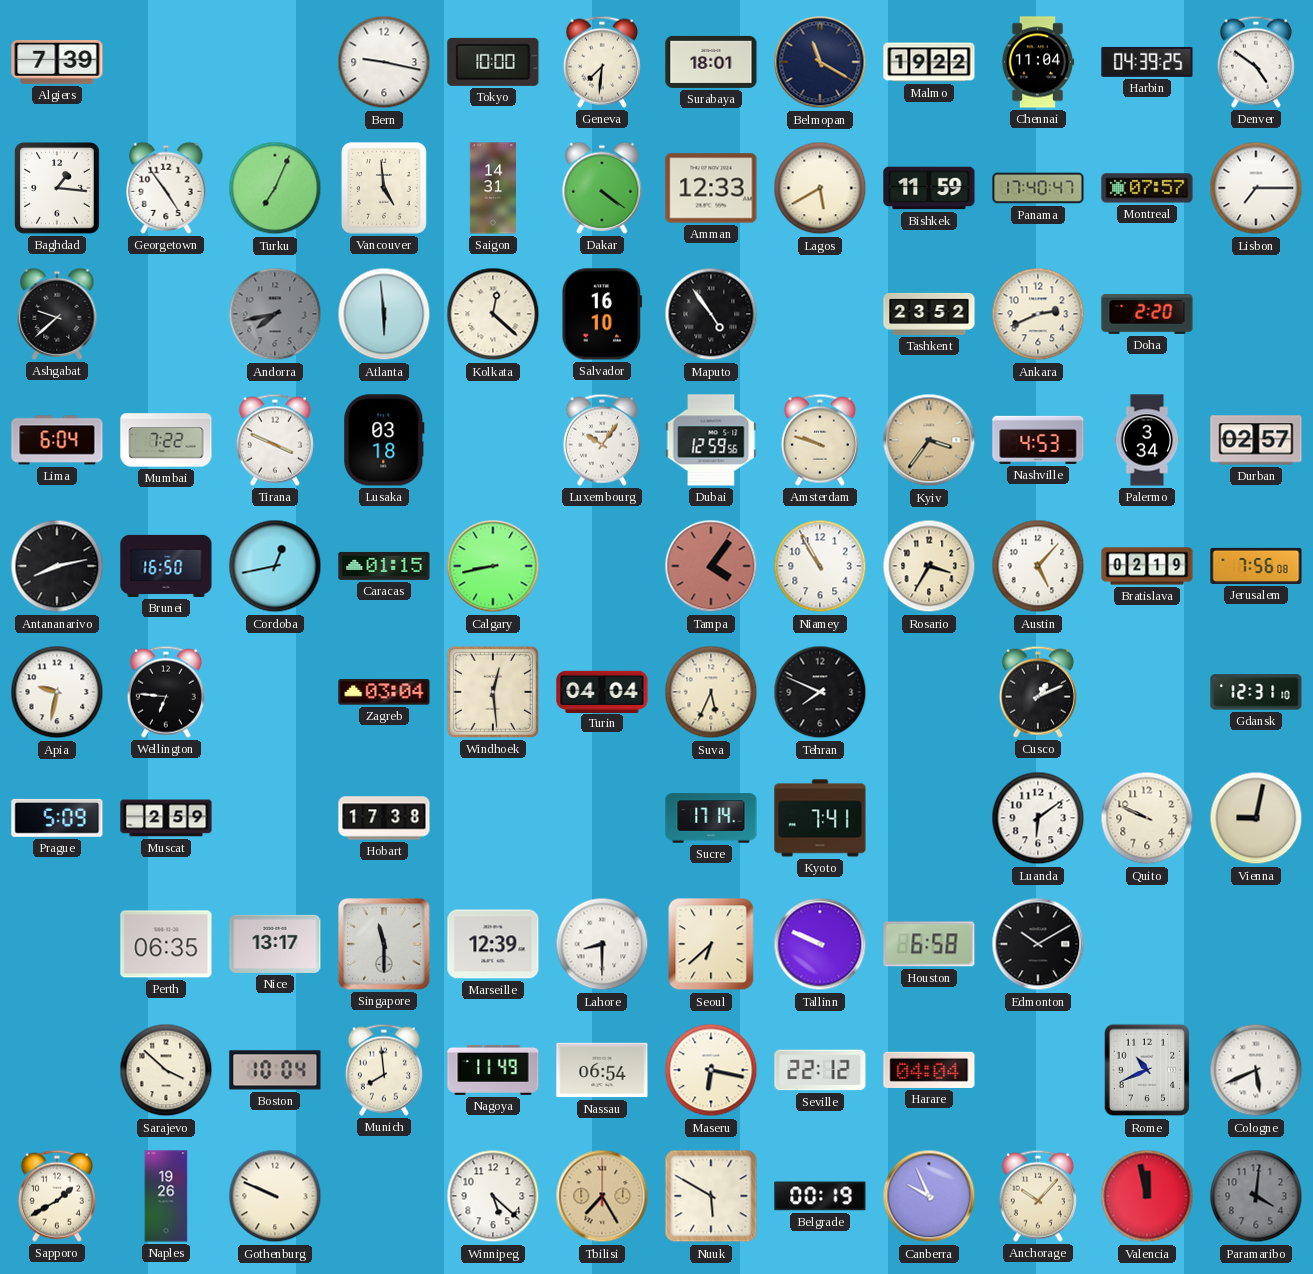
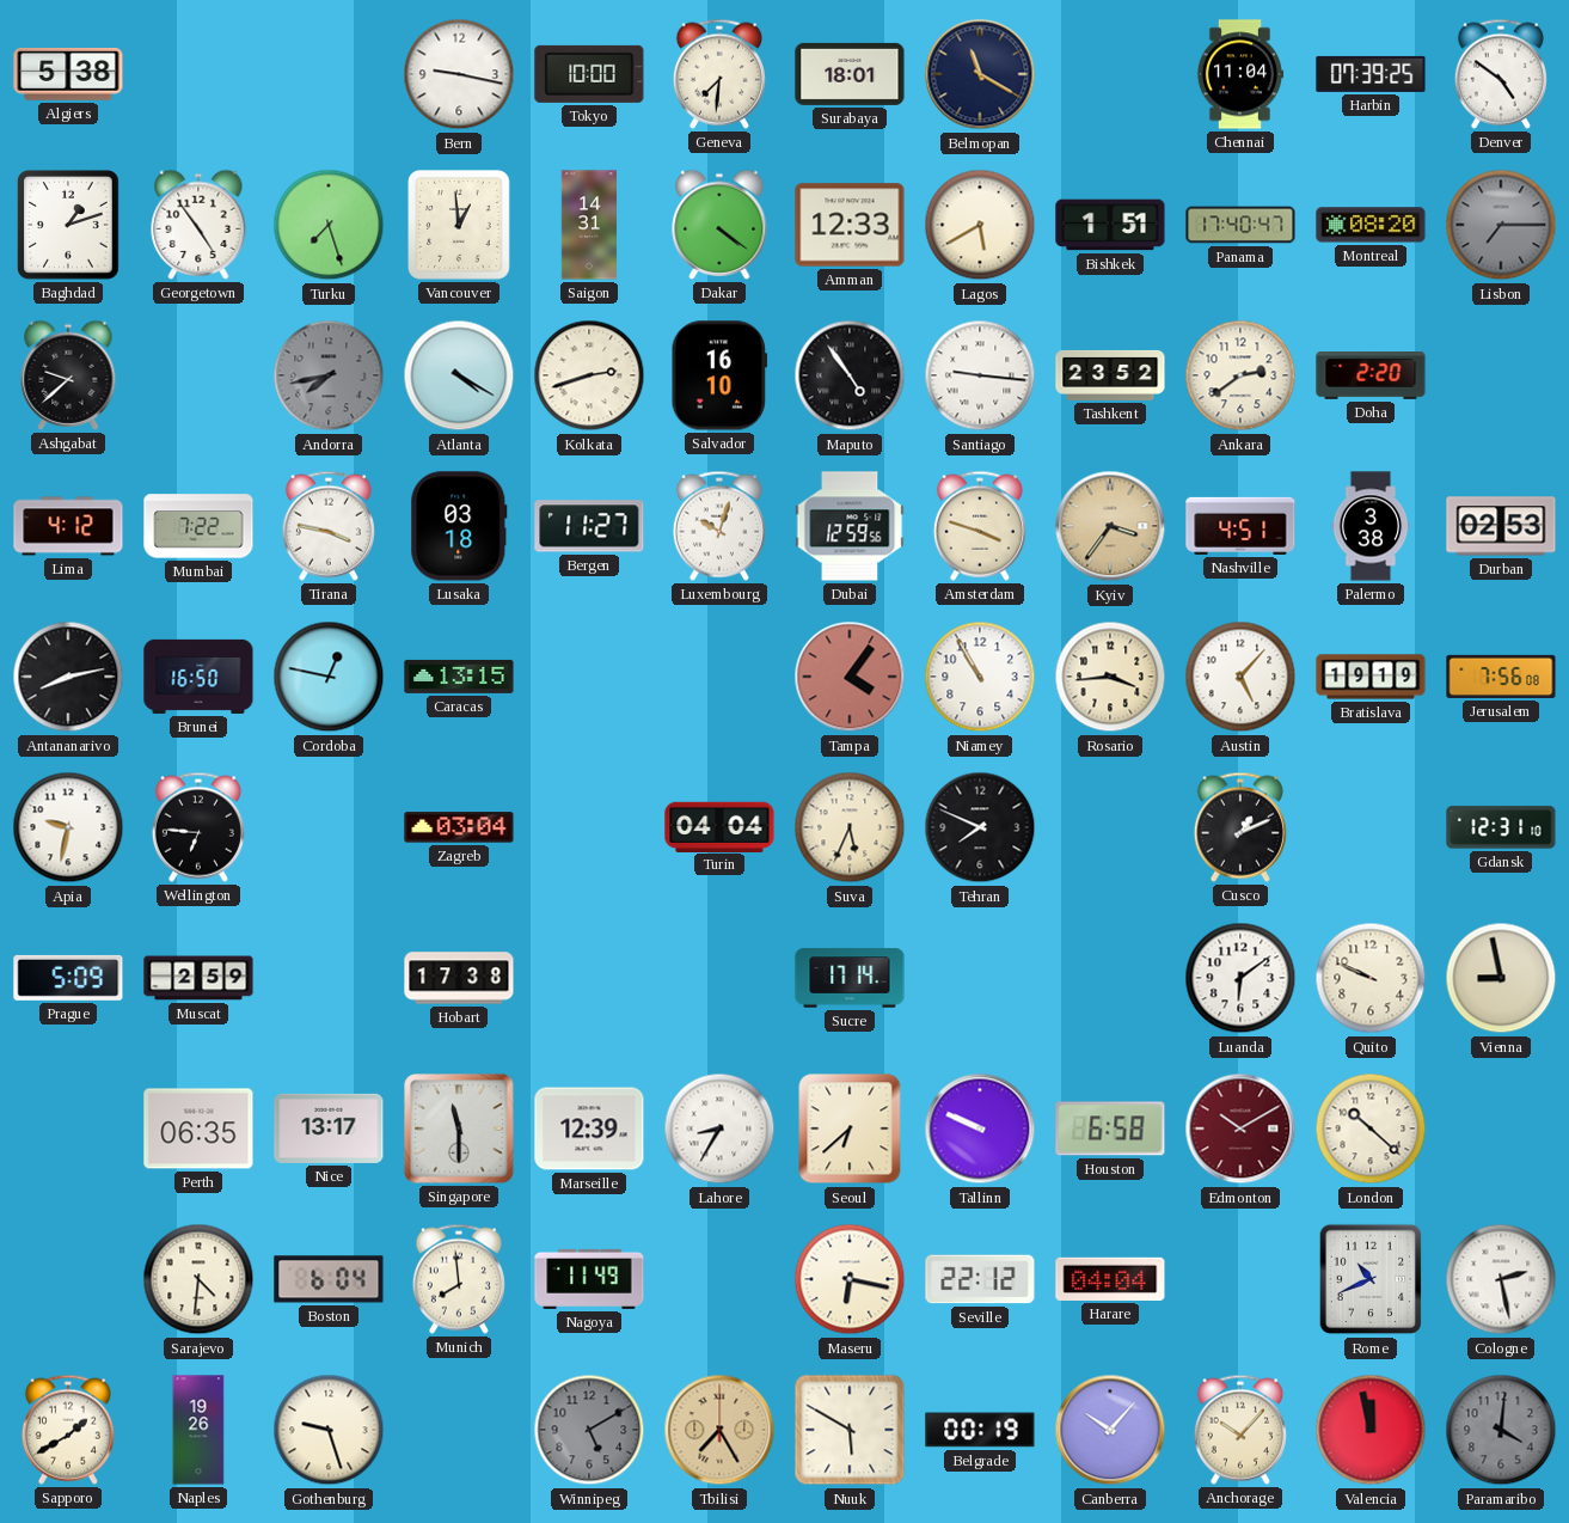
Algiers: 7:39 -> 5:38
Malmo: 19:22 -> none
Harbin: 04:39 -> 07:39
Baghdad: 1:16 -> 1:12
Turku: 7:04 -> 7:27
Vancouver: 4:59 -> 12:59
Bishkek: 11:59 -> 1:51
Montreal: 07:57 -> 08:20
Lisbon dial: white -> grey
Atlanta: 5:59 -> 4:20
Kolkata: 12:22 -> 2:42
Santiago: none -> 9:16
Ankara: 2:41 -> 2:39
Lima: 6:04 -> 4:12
Tirana: 3:49 -> 3:47
Bergen: none -> 11:27
Luxembourg: 10:06 -> 10:03
Amsterdam: 9:48 -> 3:48
Nashville: 4:53 -> 4:51
Palermo: 3:34 -> 3:38
Durban: 02:57 -> 02:53
Cordoba: 12:43 -> 12:47
Caracas: 01:15 -> 13:15
Calgary: 8:43 -> none
Rosario: 3:35 -> 3:44
Bratislava: 02:19 -> 19:19
Windhoek: 12:29 -> none
Kyoto: 7:41 -> none
Vienna: 9:02 -> 8:58
Lahore: 8:30 -> 8:35
Edmonton dial: black -> burgundy
London: none -> 10:22
Sarajevo: 3:52 -> 4:31
Boston: 10:04 -> 6:04
Nassau: 06:54 -> none
Cologne: 5:41 -> 2:28
Gothenburg: 9:49 -> 9:27
Winnipeg: 5:22 -> 5:10
Winnipeg dial: white -> grey
Canberra: 9:56 -> 10:07
